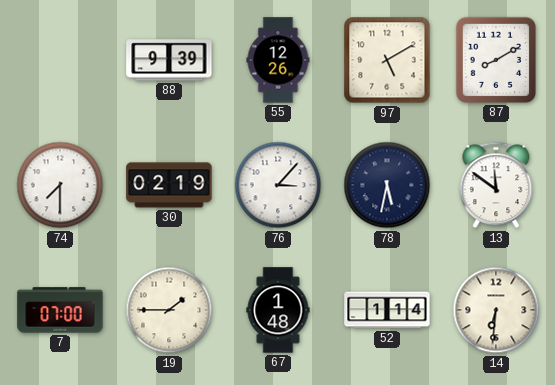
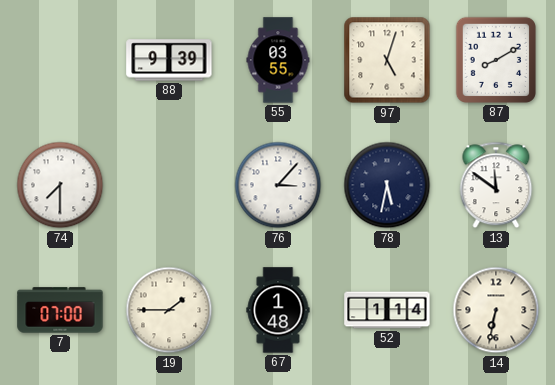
55: 12:26 -> 03:55
97: 5:10 -> 5:03
30: 02:19 -> none
14: 6:31 -> 6:32
